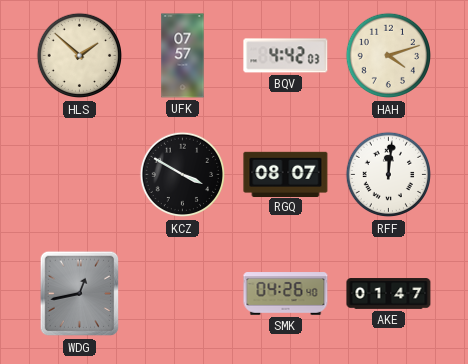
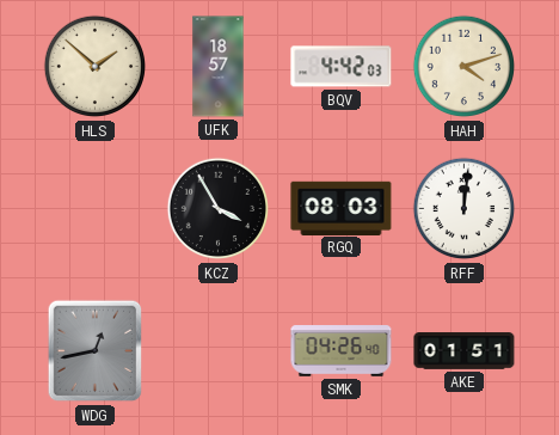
UFK: 07:57 -> 18:57
KCZ: 3:50 -> 3:55
RGQ: 08:07 -> 08:03
AKE: 01:47 -> 01:51
